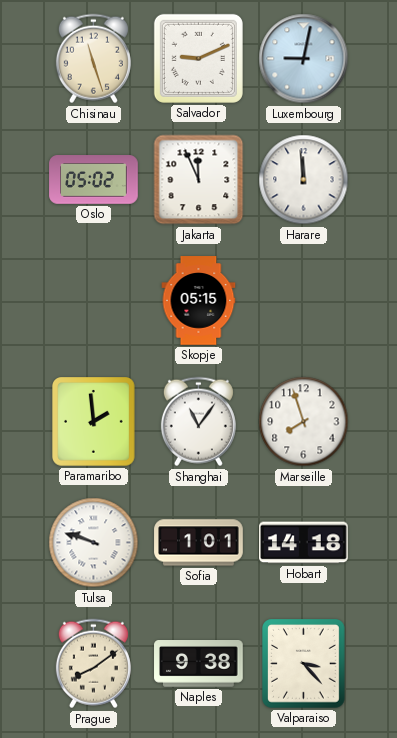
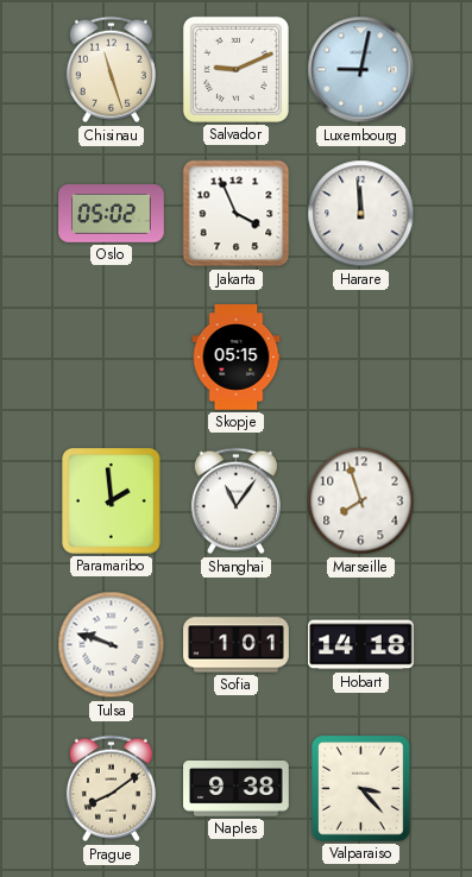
Jakarta: 11:56 -> 3:56
